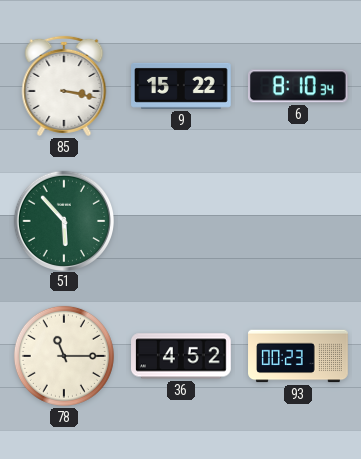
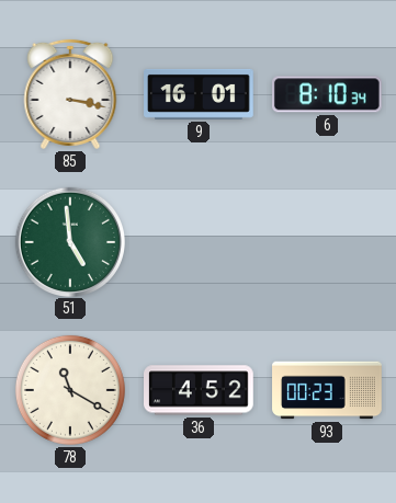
9: 15:22 -> 16:01
51: 5:53 -> 4:59
78: 11:15 -> 11:20
